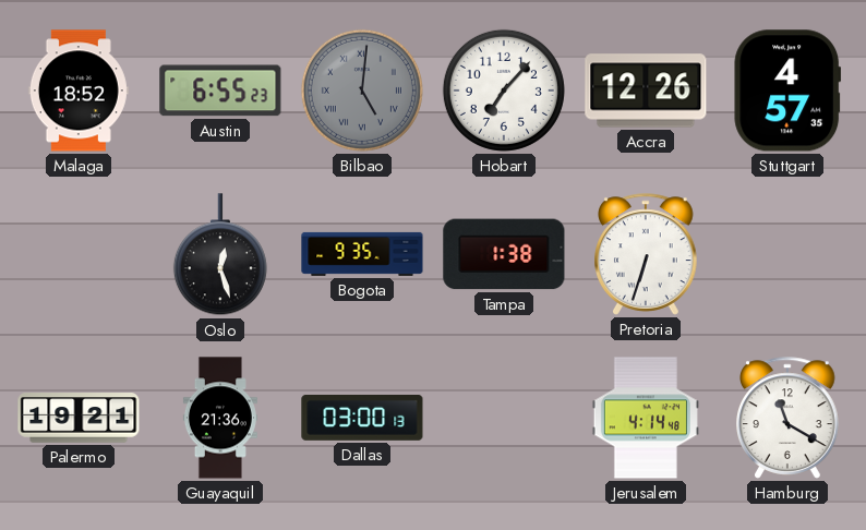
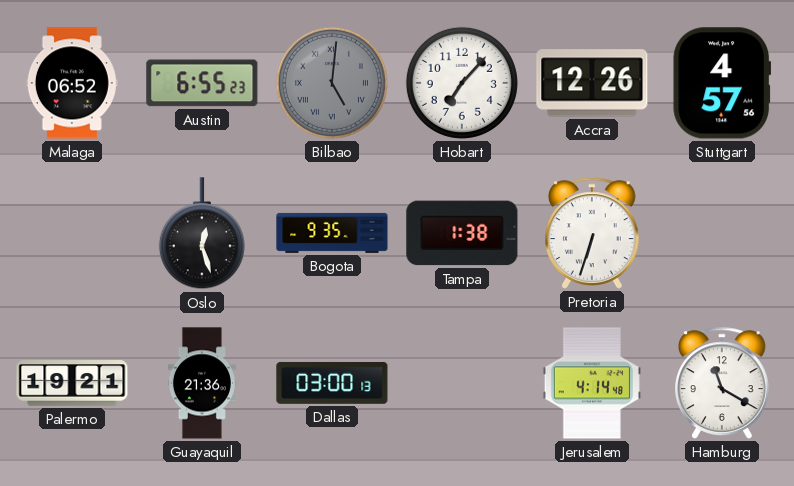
Malaga: 18:52 -> 06:52
Stuttgart: 4:57:35 -> 4:57:56
